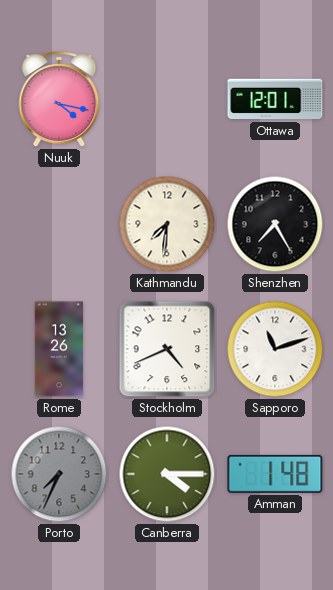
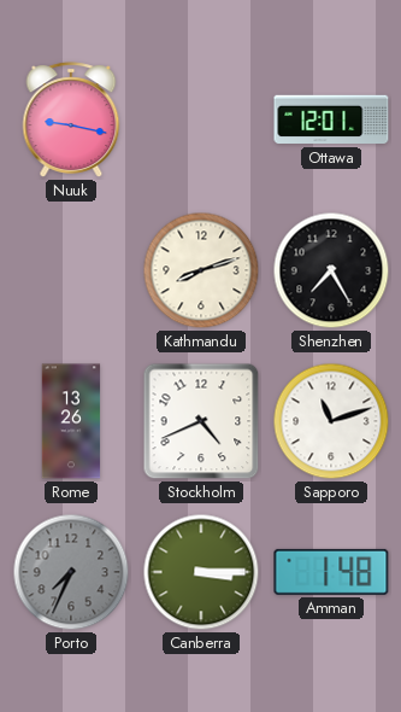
Nuuk: 4:17 -> 9:17
Kathmandu: 7:31 -> 8:12
Canberra: 4:15 -> 3:15
